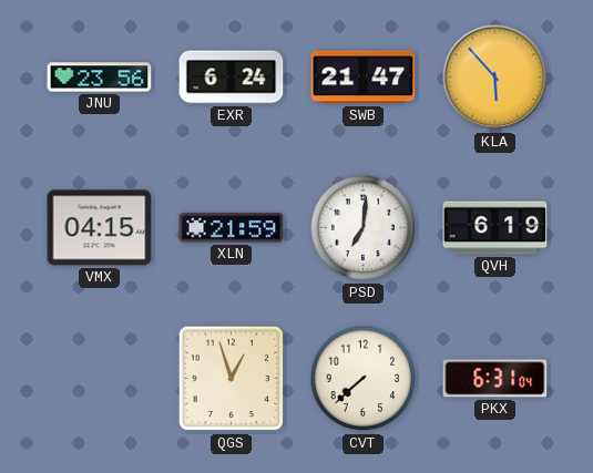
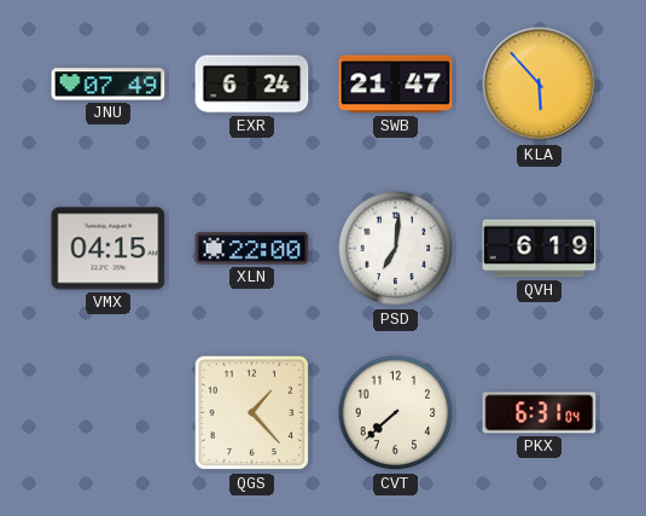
JNU: 23:56 -> 07:49
XLN: 21:59 -> 22:00
QGS: 12:57 -> 1:23
